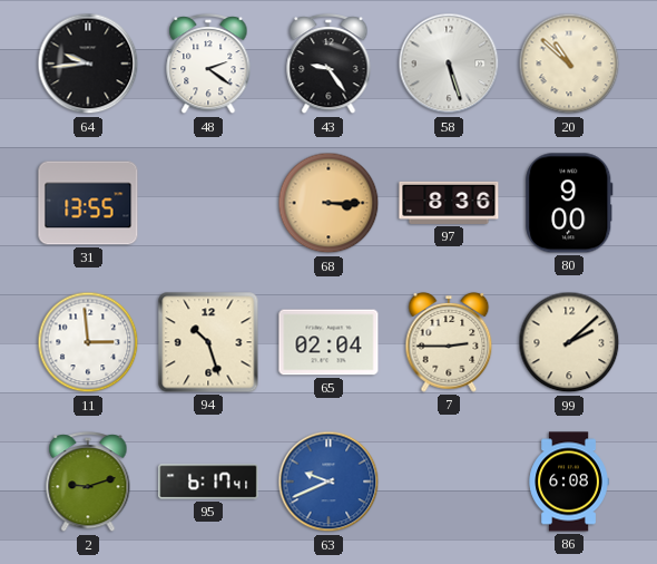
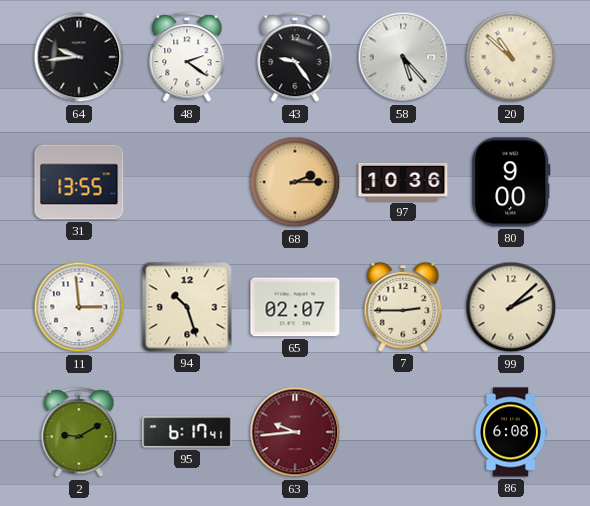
58: 5:27 -> 5:23
68: 3:15 -> 2:15
97: 8:36 -> 10:36
65: 02:04 -> 02:07
2: 9:12 -> 9:10
63: 9:41 -> 9:44
63 dial: blue -> burgundy
